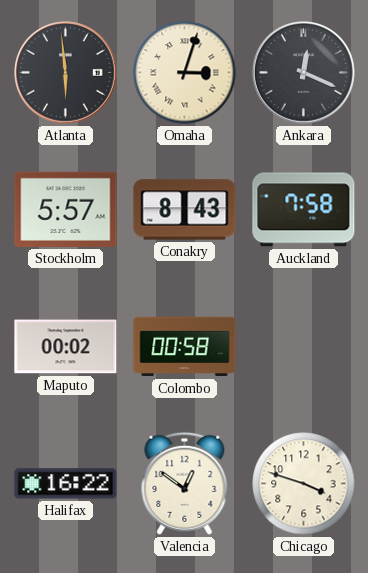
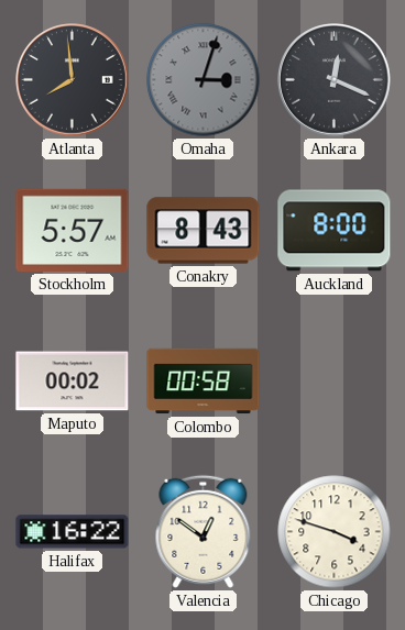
Atlanta: 5:59 -> 7:59
Omaha dial: cream -> grey
Auckland: 7:58 -> 8:00
